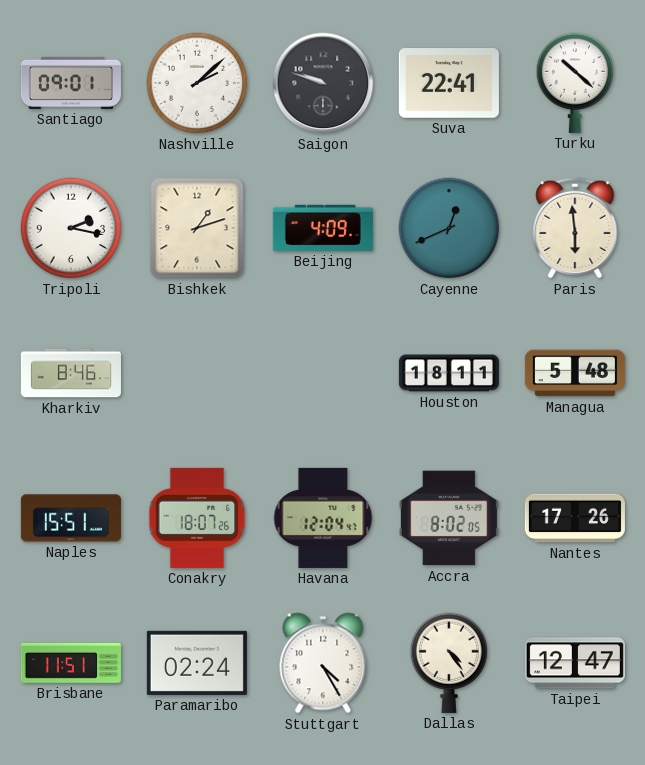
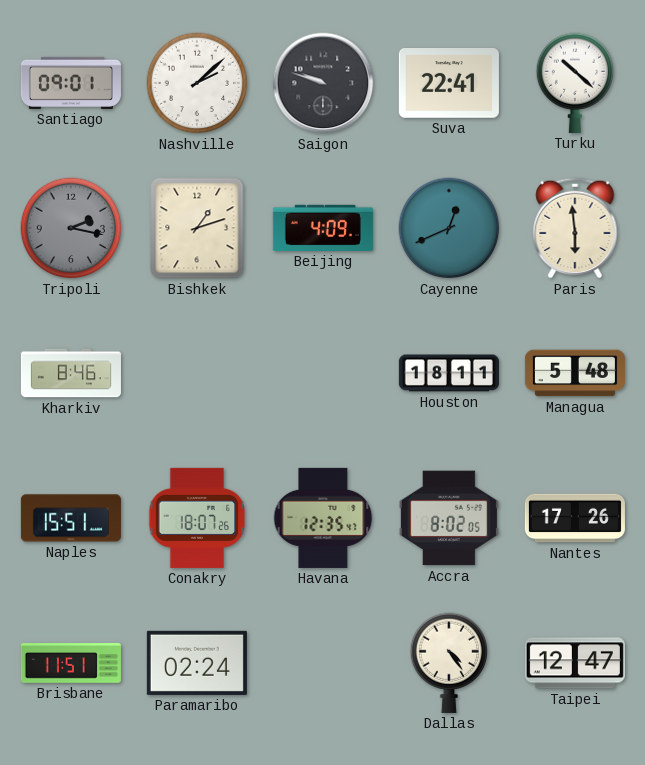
Tripoli dial: white -> grey
Havana: 12:04 -> 12:35
Stuttgart: 4:25 -> none
